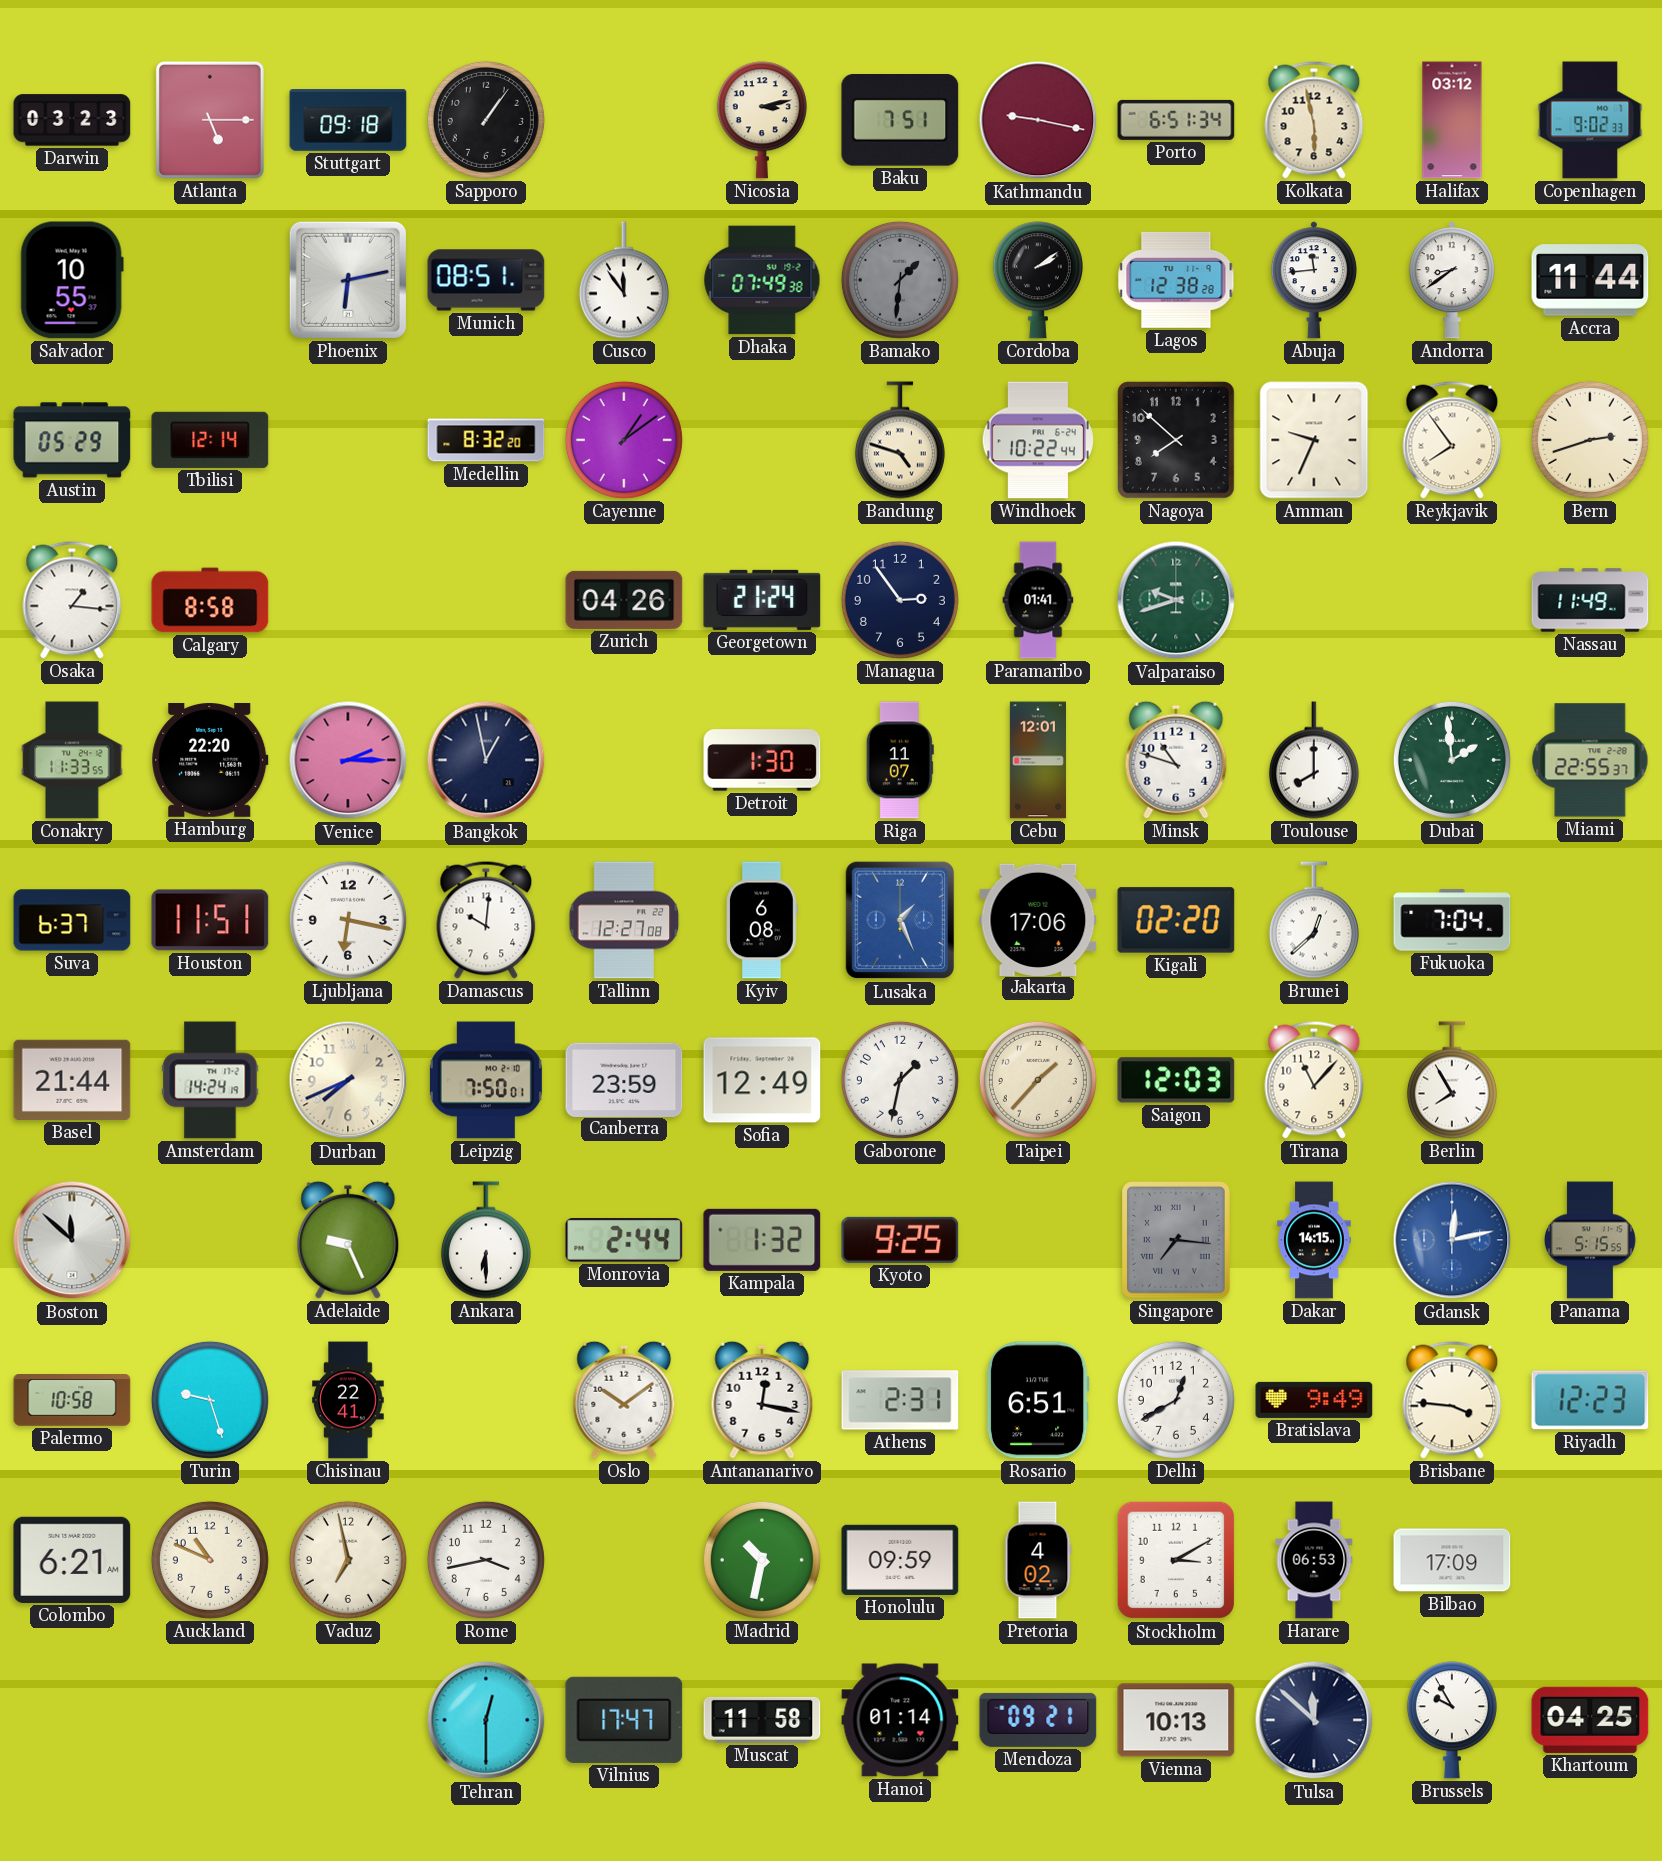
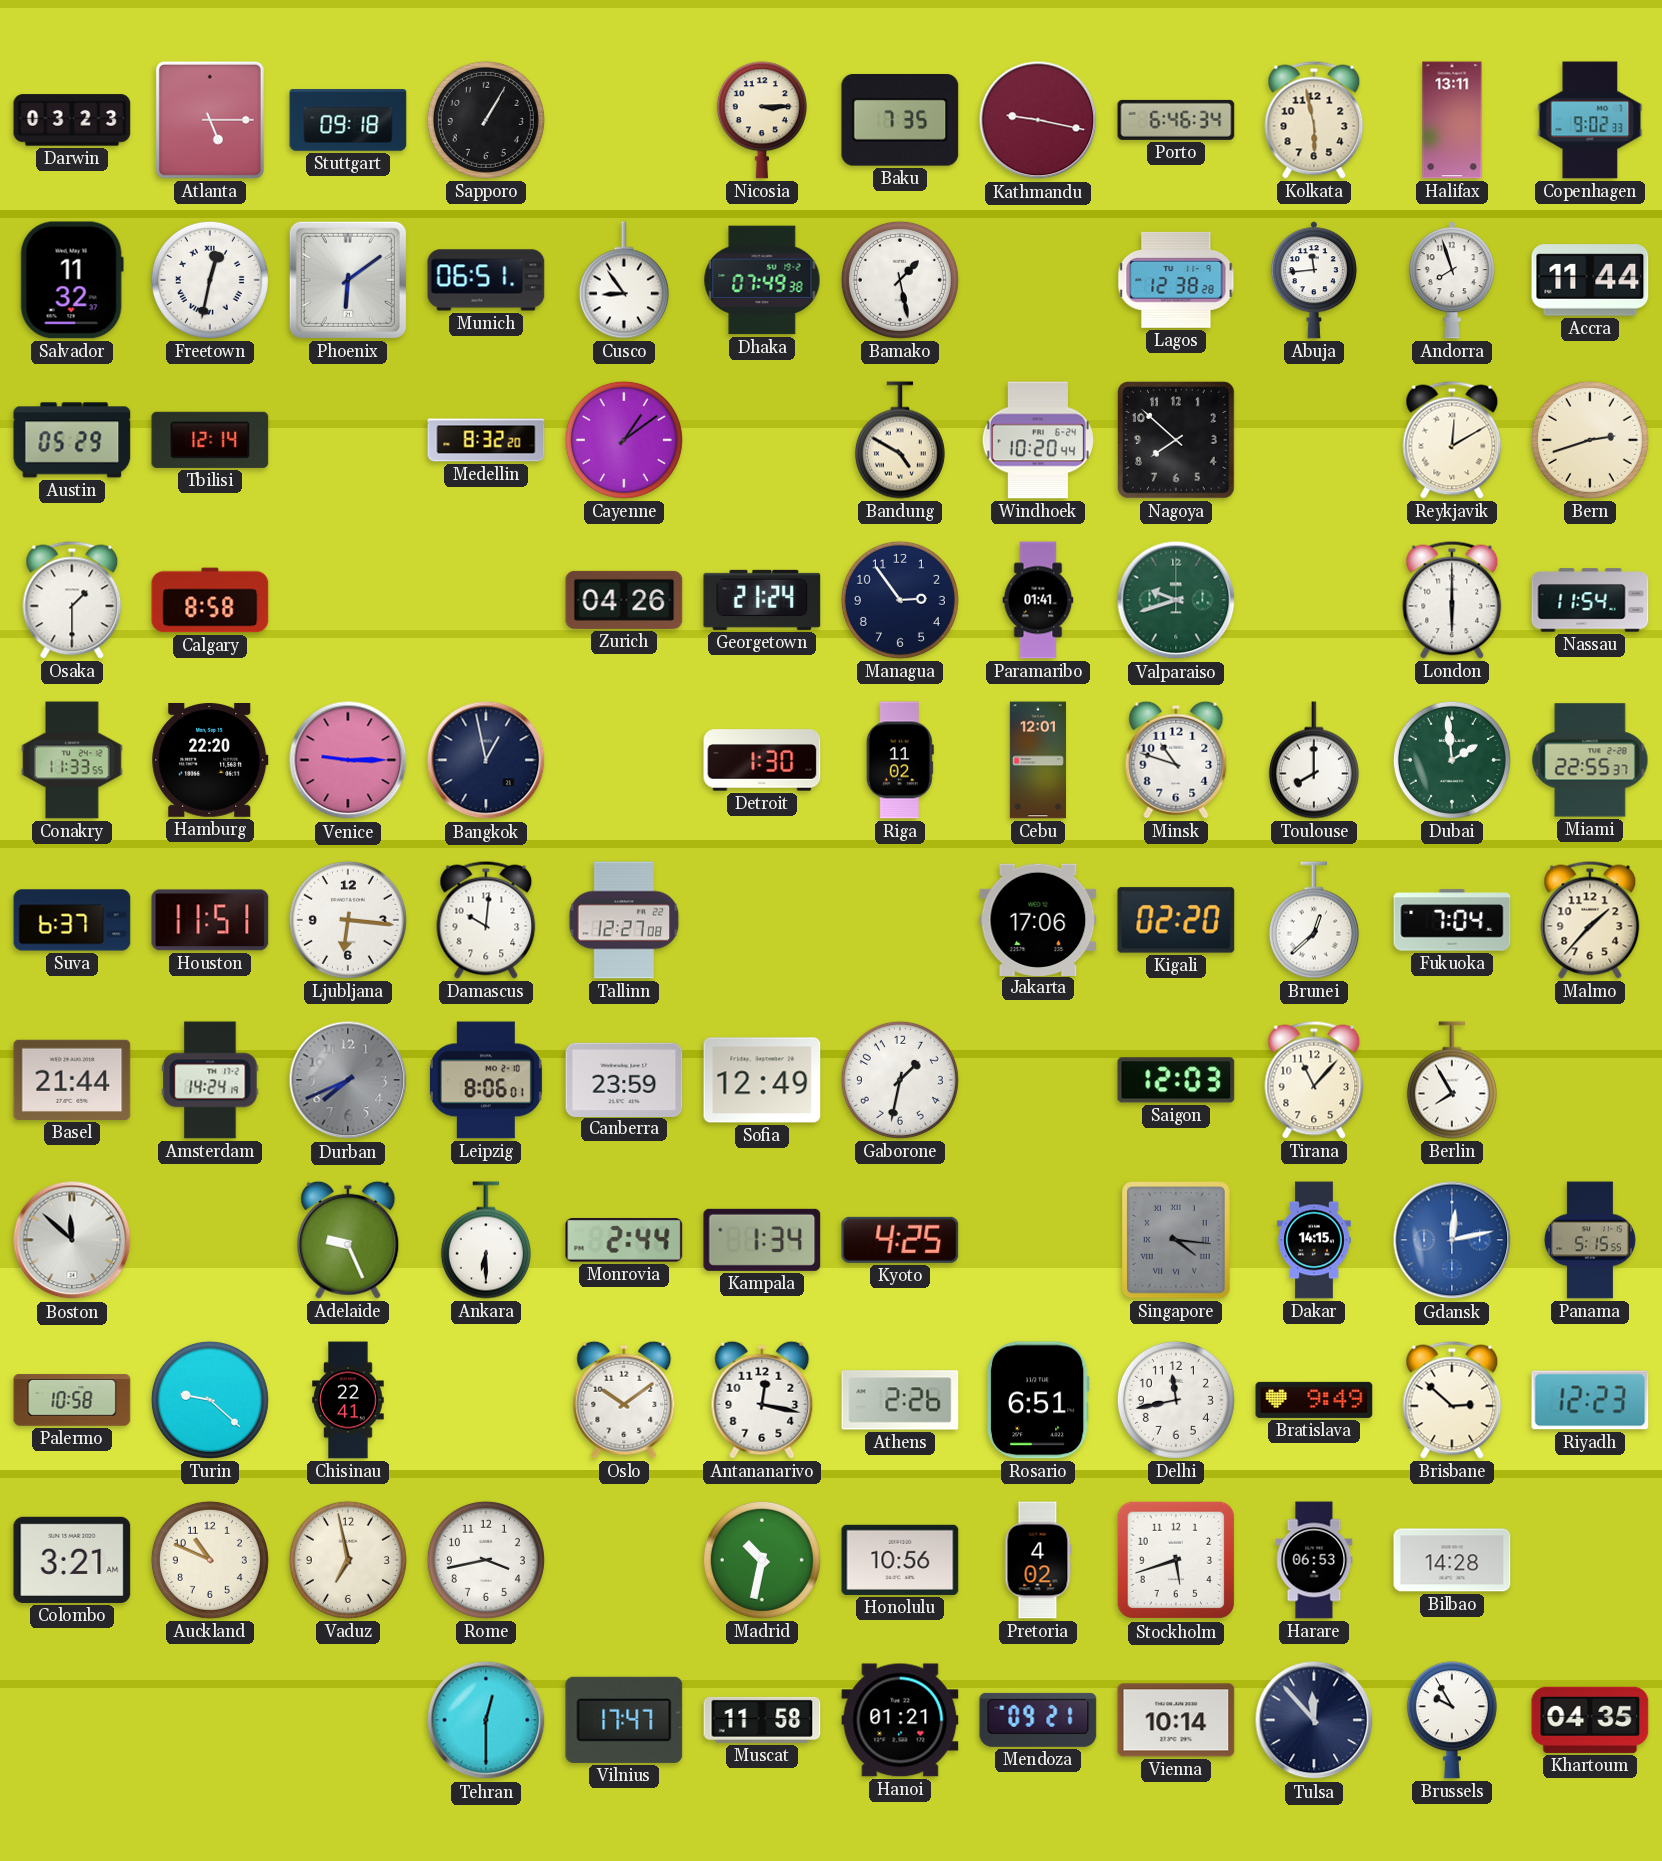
Sapporo: 1:06 -> 1:05
Nicosia: 3:13 -> 3:15
Baku: 7:51 -> 7:35
Porto: 6:51 -> 6:46
Halifax: 03:12 -> 13:11
Salvador: 10:55 -> 11:32
Freetown: none -> 12:32
Phoenix: 6:13 -> 6:09
Munich: 08:51 -> 06:51
Cusco: 11:54 -> 8:54
Bamako: 1:31 -> 1:28
Bamako dial: grey -> white
Cordoba: 2:09 -> none
Andorra: 8:39 -> 7:57
Bandung: 4:48 -> 4:50
Windhoek: 10:22 -> 10:20
Amman: 9:34 -> none
Reykjavik: 7:54 -> 12:10
Osaka: 1:16 -> 1:30
London: none -> 6:00
Nassau: 11:49 -> 11:54
Venice: 2:15 -> 9:15
Riga: 11:07 -> 11:02
Ljubljana: 6:17 -> 6:16
Kyiv: 6:08 -> none
Lusaka: 1:26 -> none
Malmo: none -> 1:37
Durban dial: cream -> grey
Leipzig: 7:50 -> 8:06
Taipei: 1:37 -> none
Kampala: 1:32 -> 1:34
Kyoto: 9:25 -> 4:25
Singapore: 7:16 -> 4:16
Turin: 9:27 -> 9:22
Athens: 2:31 -> 2:26
Delhi: 12:40 -> 11:43
Brisbane: 3:46 -> 2:52
Colombo: 6:21 -> 3:21
Honolulu: 09:59 -> 10:56
Stockholm: 3:10 -> 5:42
Bilbao: 17:09 -> 14:28
Hanoi: 01:14 -> 01:21
Vienna: 10:13 -> 10:14
Tulsa: 11:52 -> 11:53
Khartoum: 04:25 -> 04:35
